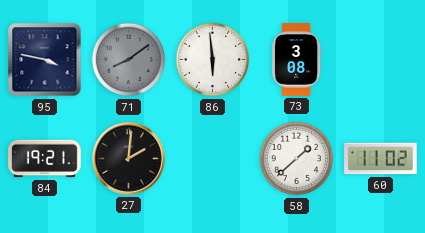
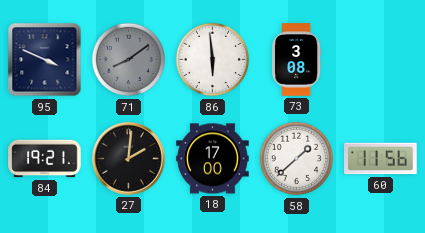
95: 3:47 -> 3:49
18: none -> 17:00
60: 11:02 -> 11:56
